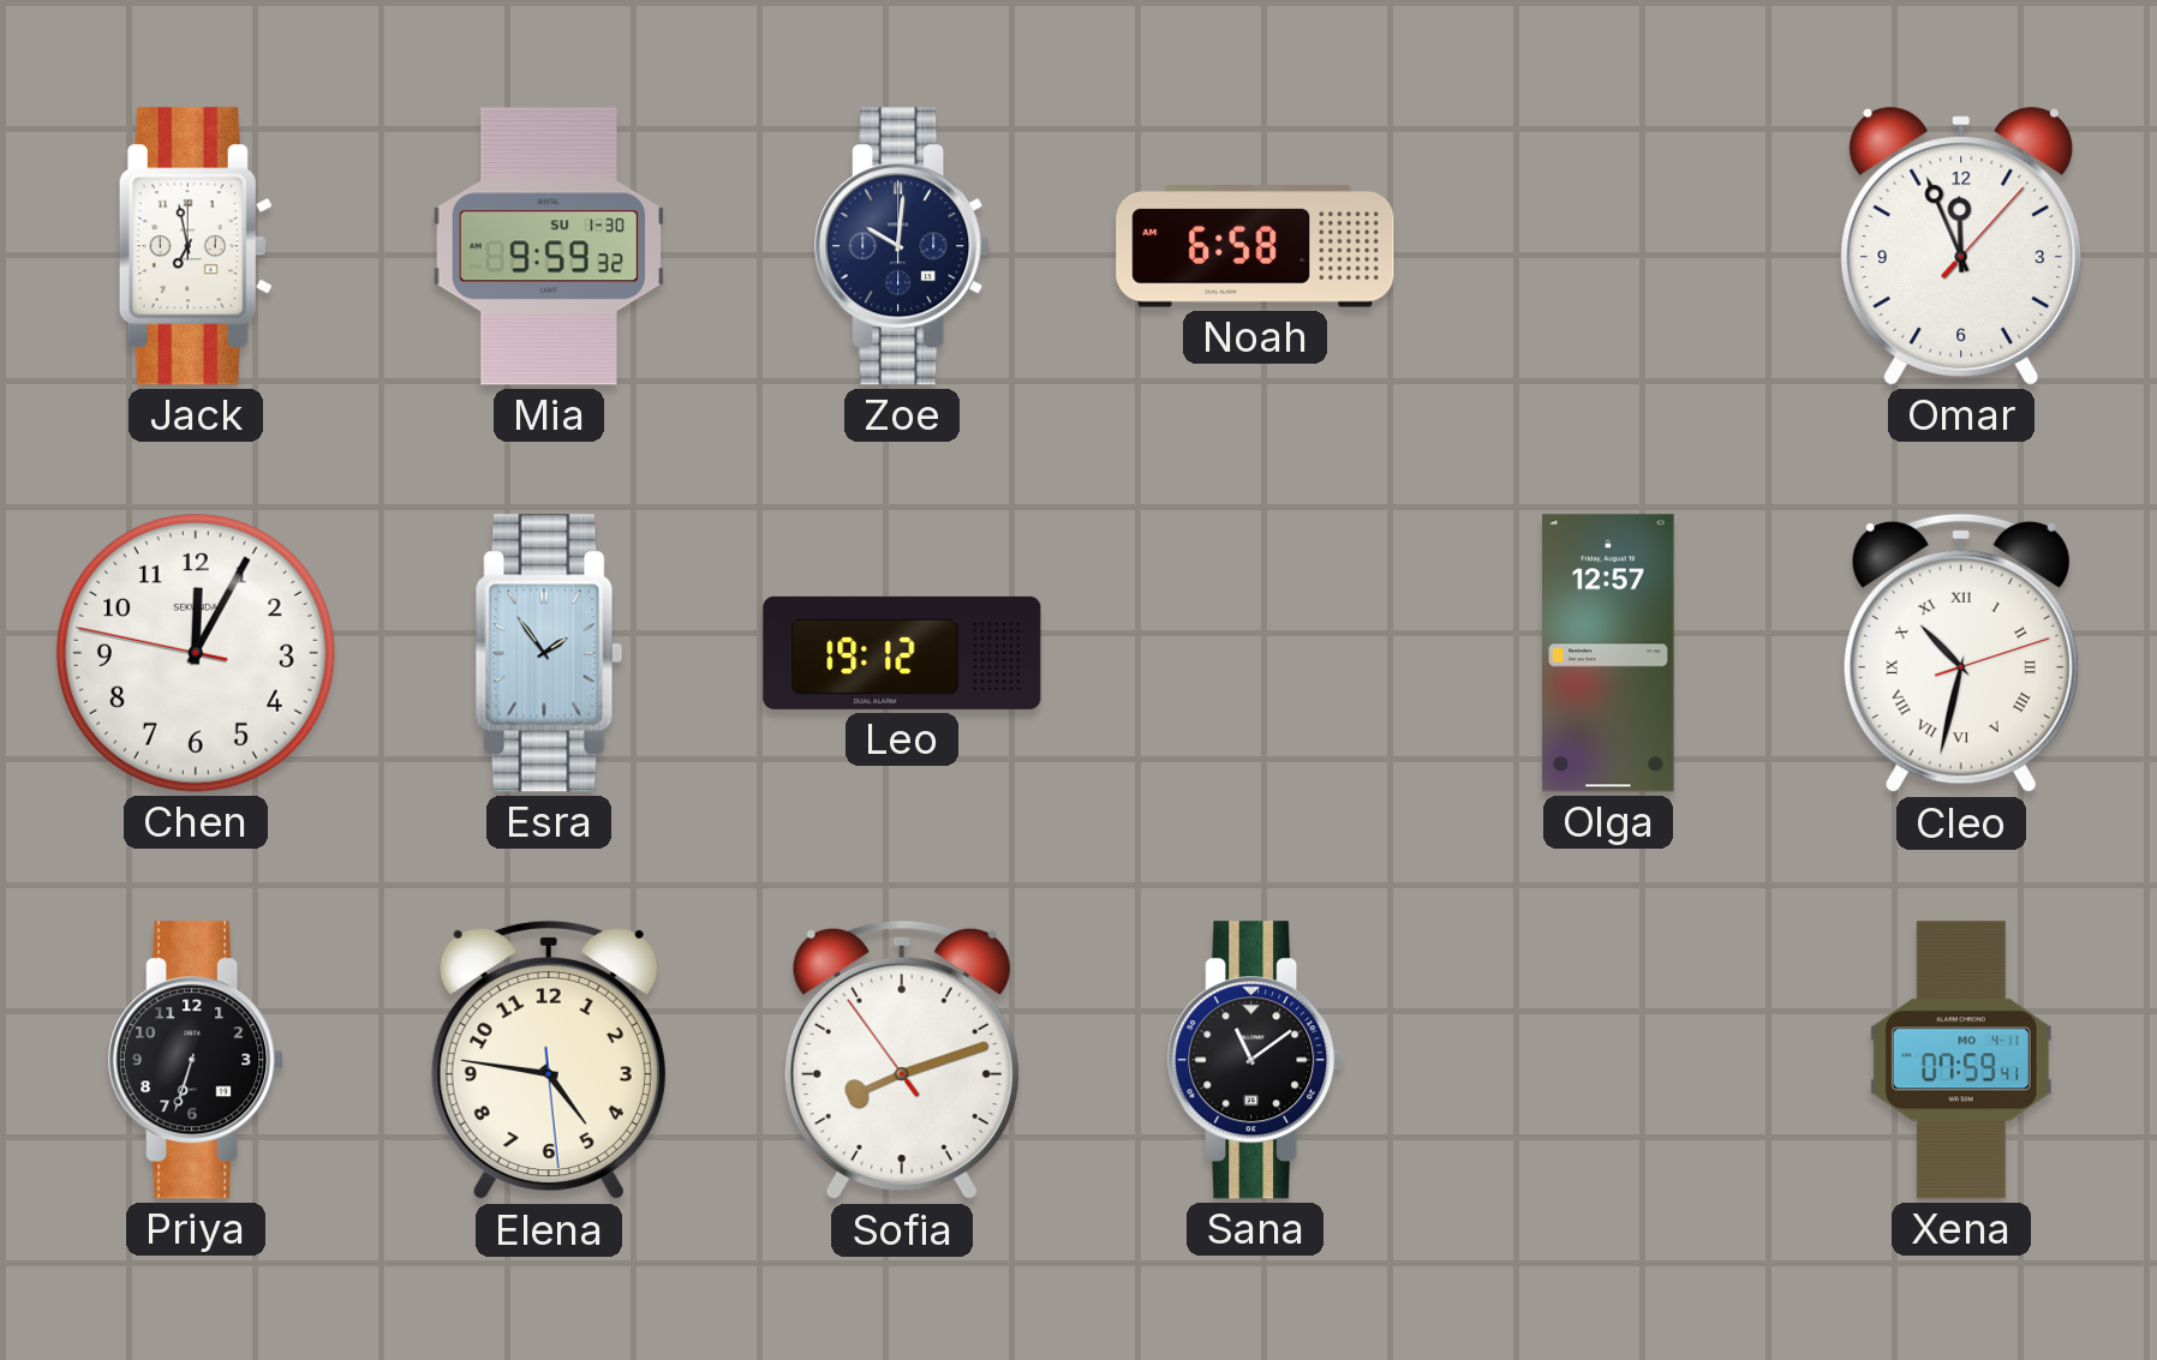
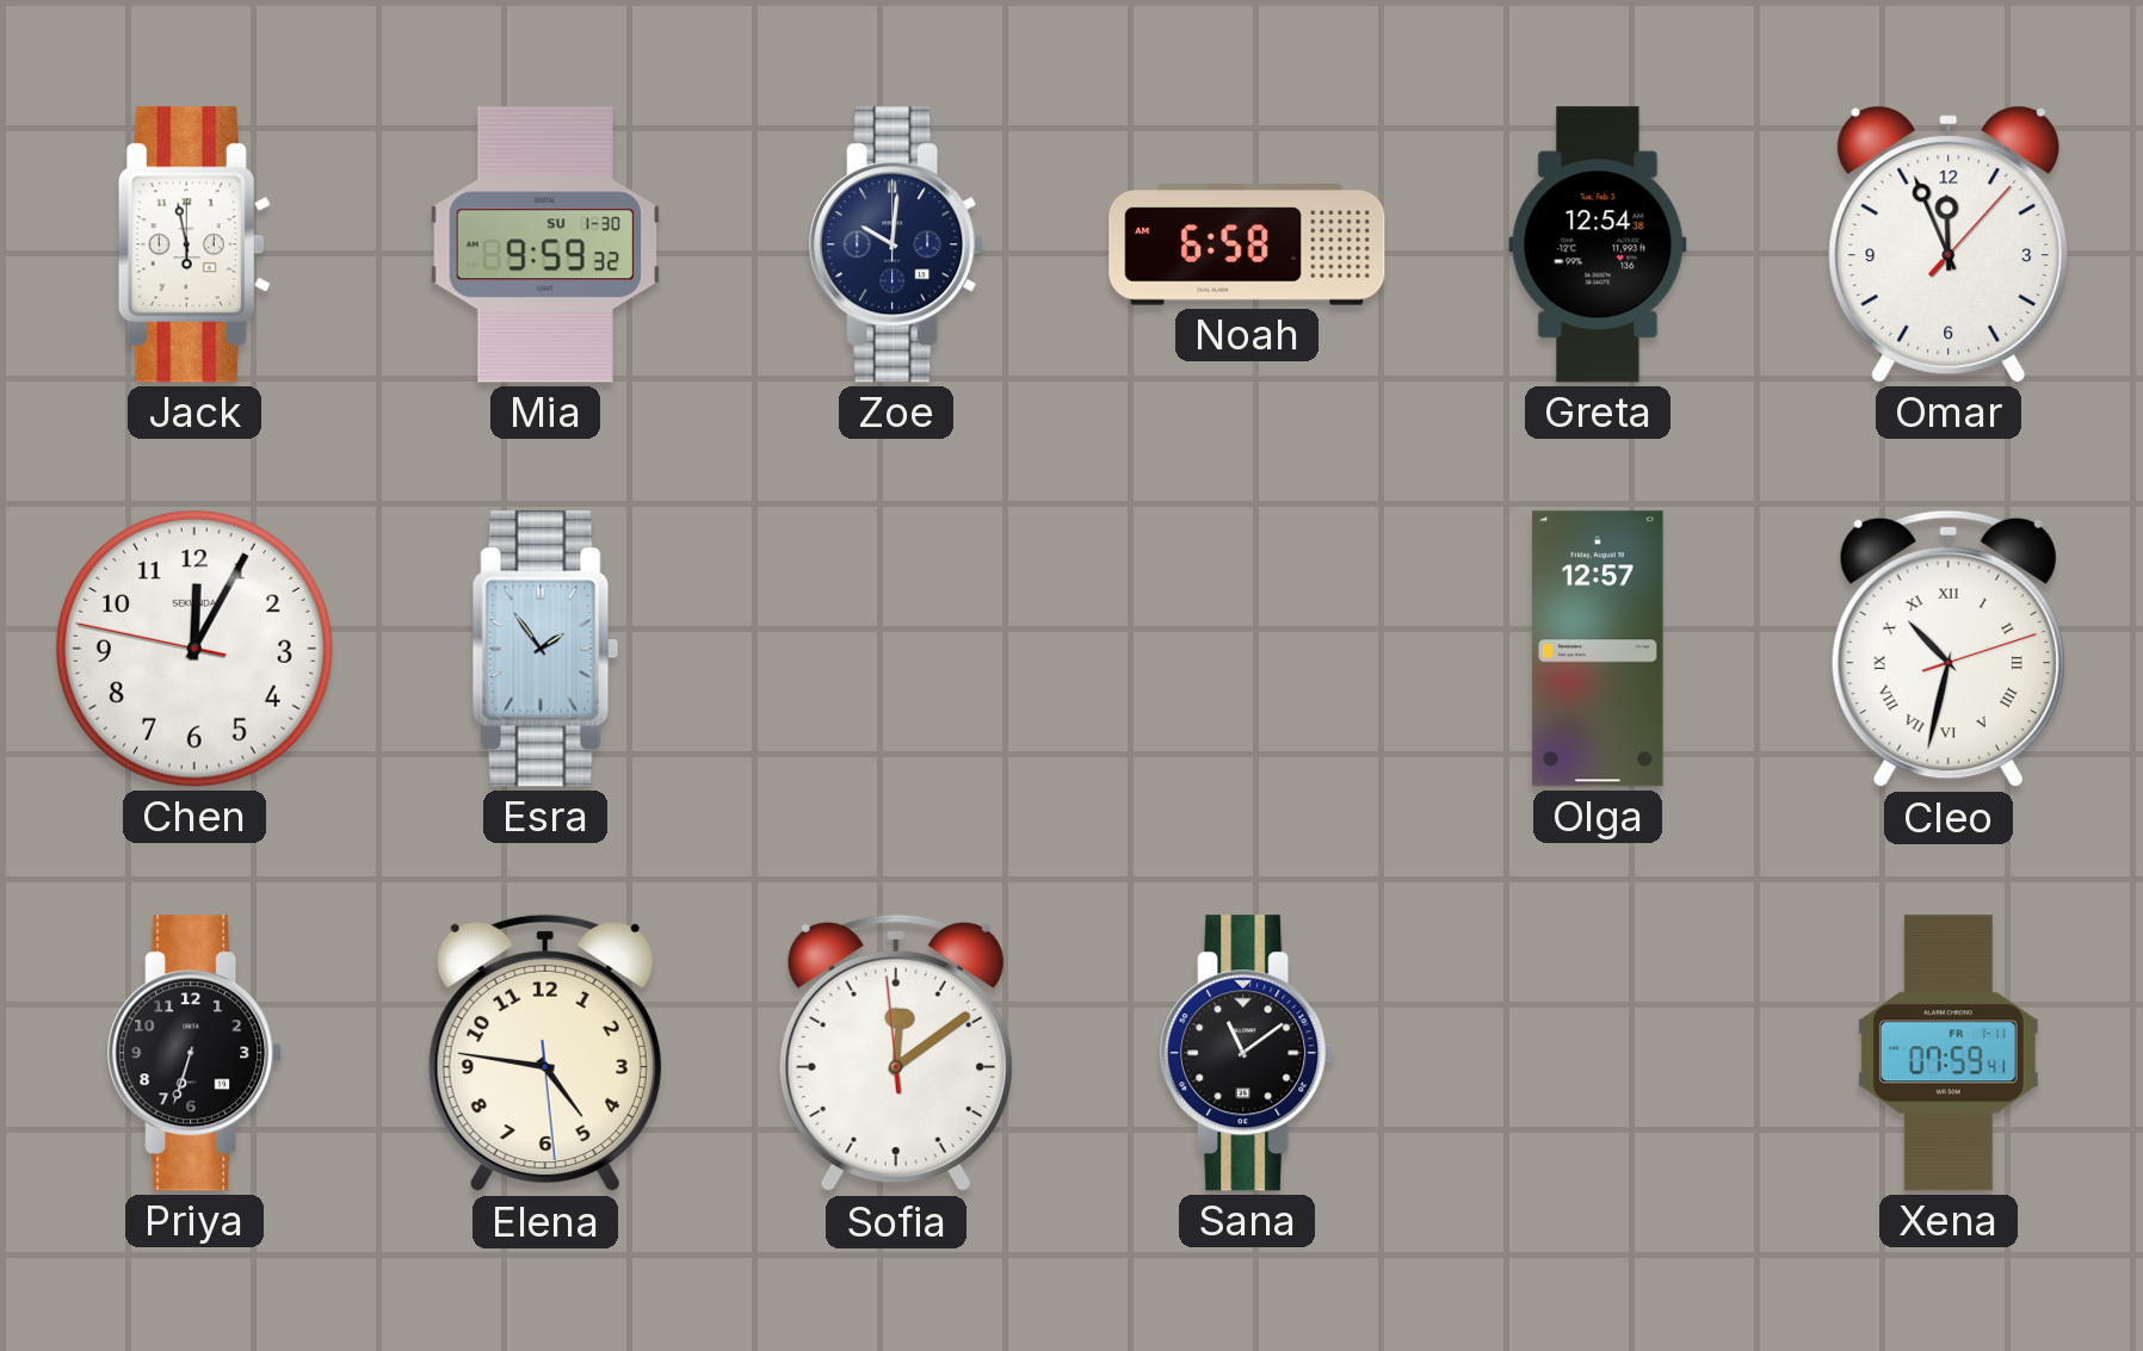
Jack: 6:58 -> 5:58
Greta: none -> 12:54
Leo: 19:12 -> none
Sofia: 8:11 -> 12:08
Xena date: MO 4-11 -> FR 1-11
